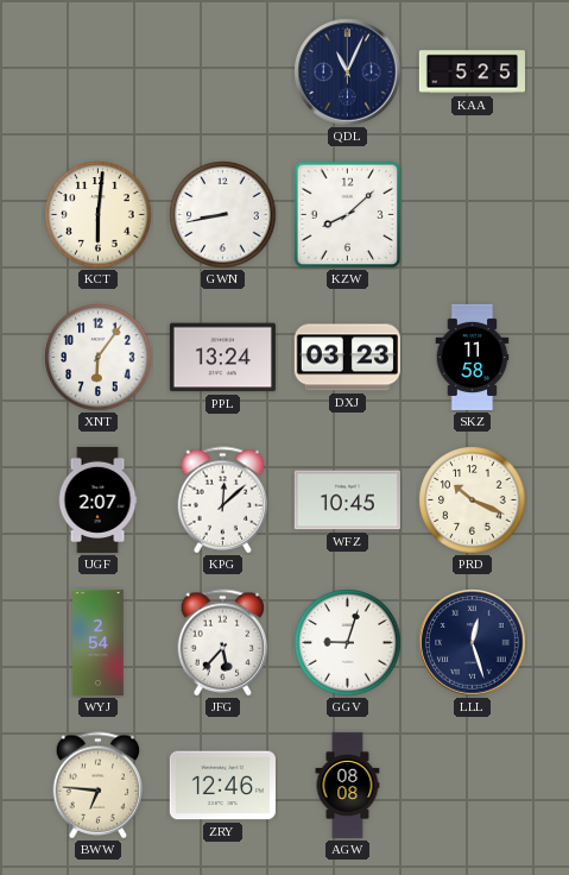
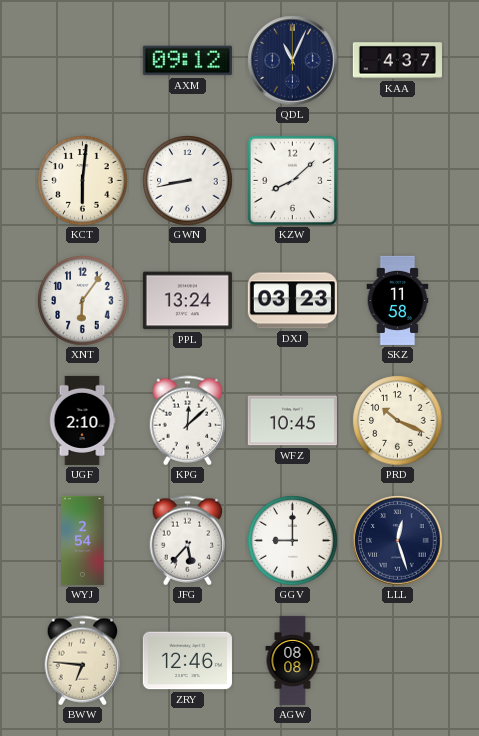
AXM: none -> 09:12
KAA: 5:25 -> 4:37
UGF: 2:07 -> 2:10
GGV: 9:03 -> 9:00
